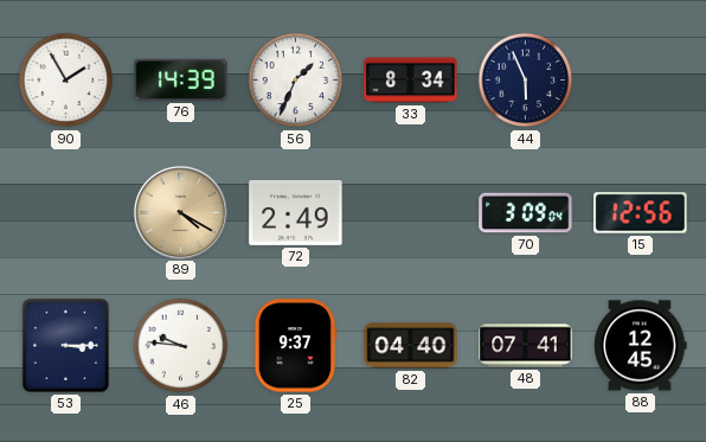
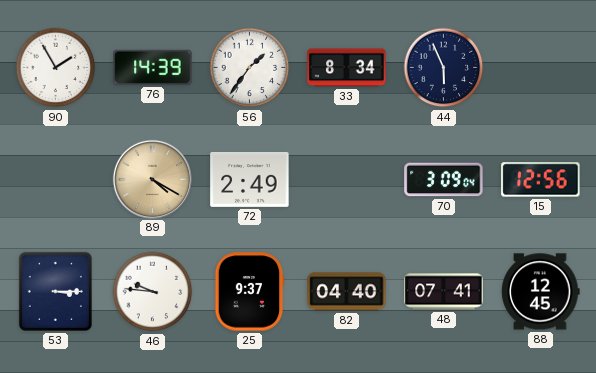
56: 1:34 -> 1:36
